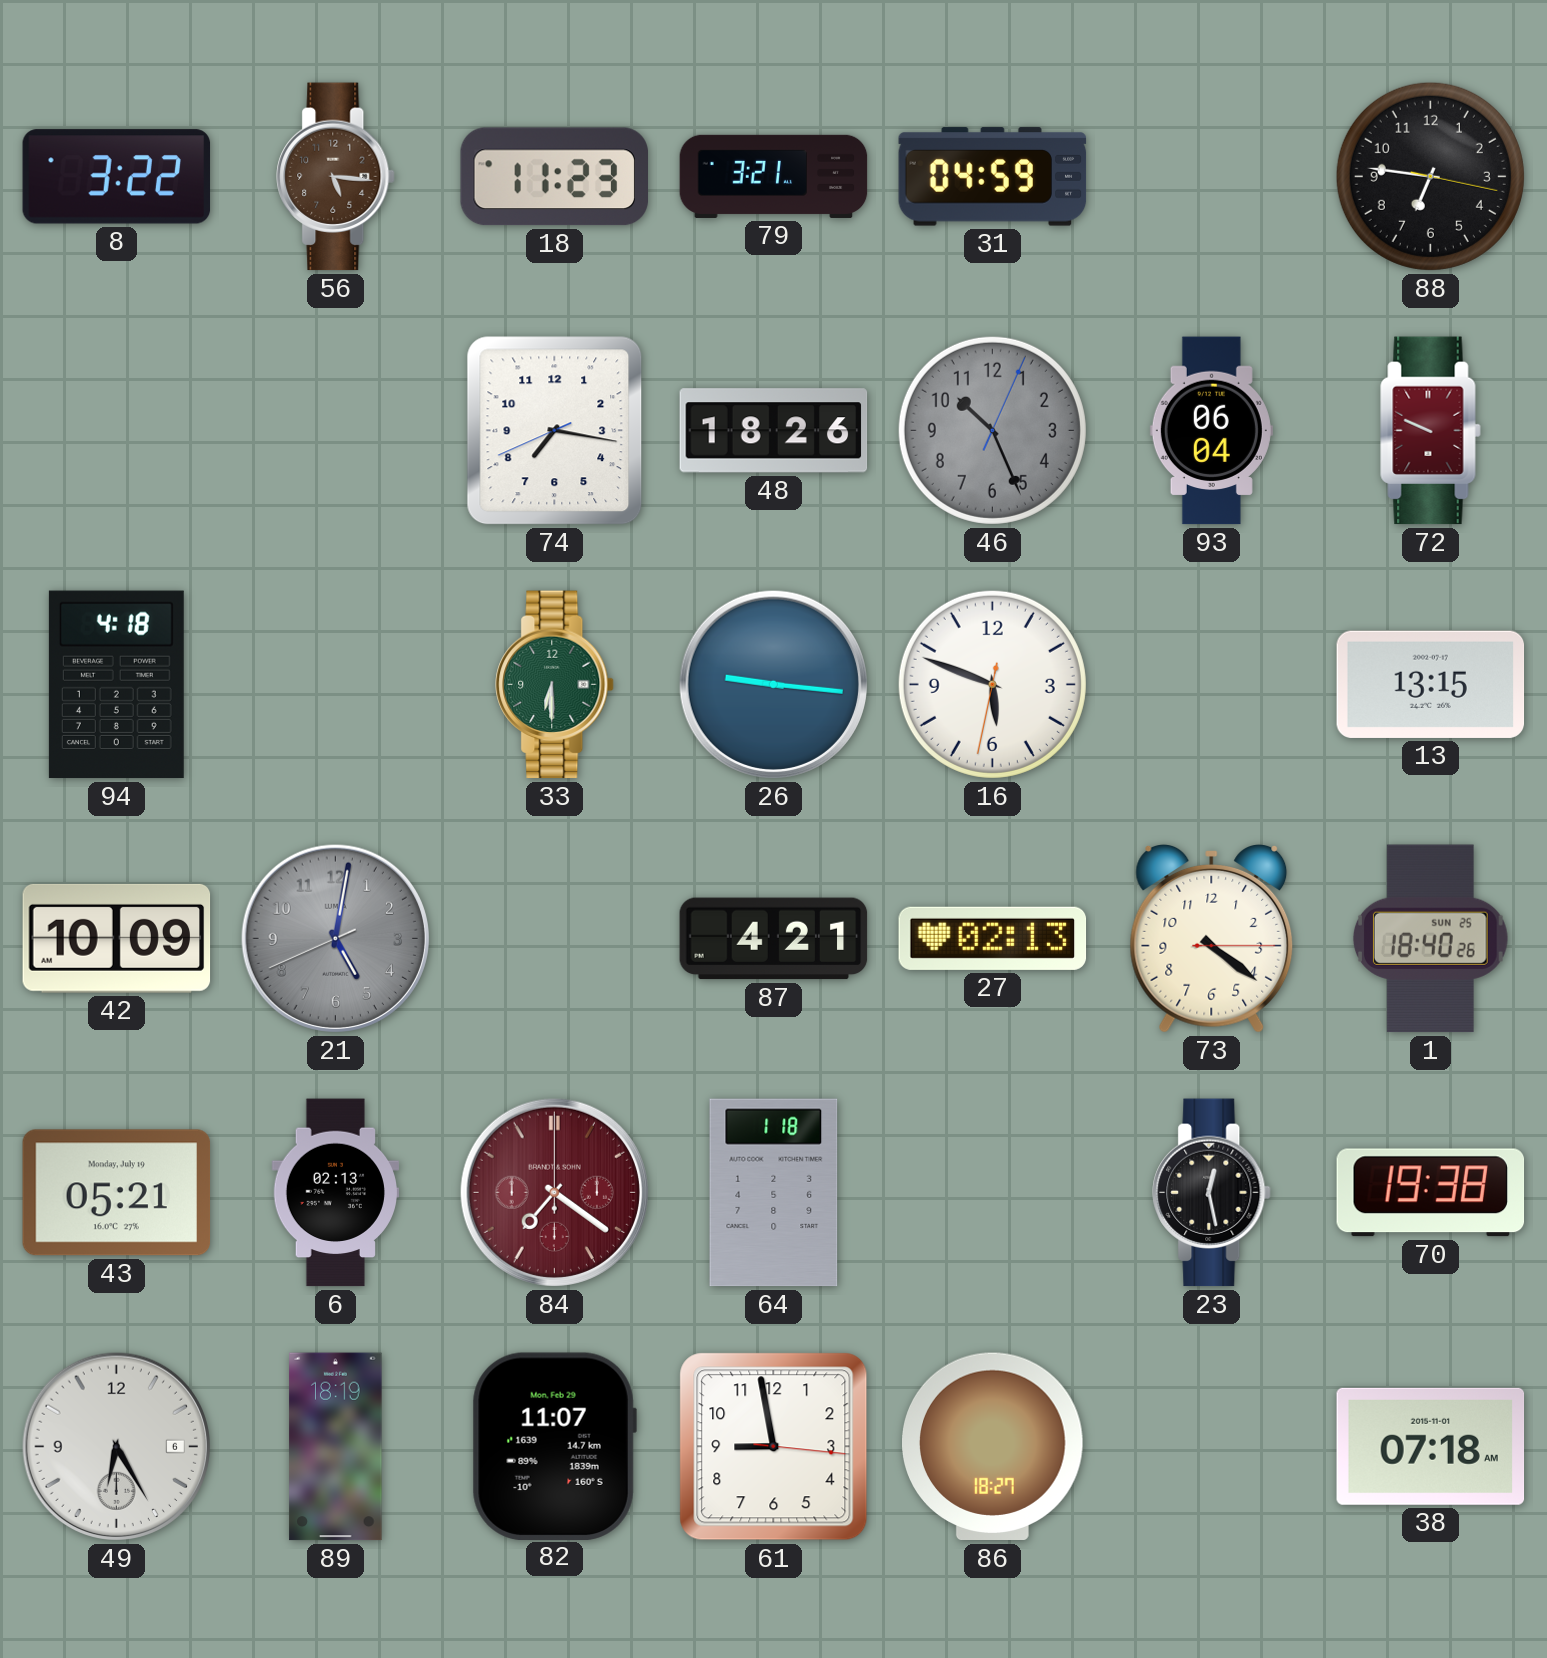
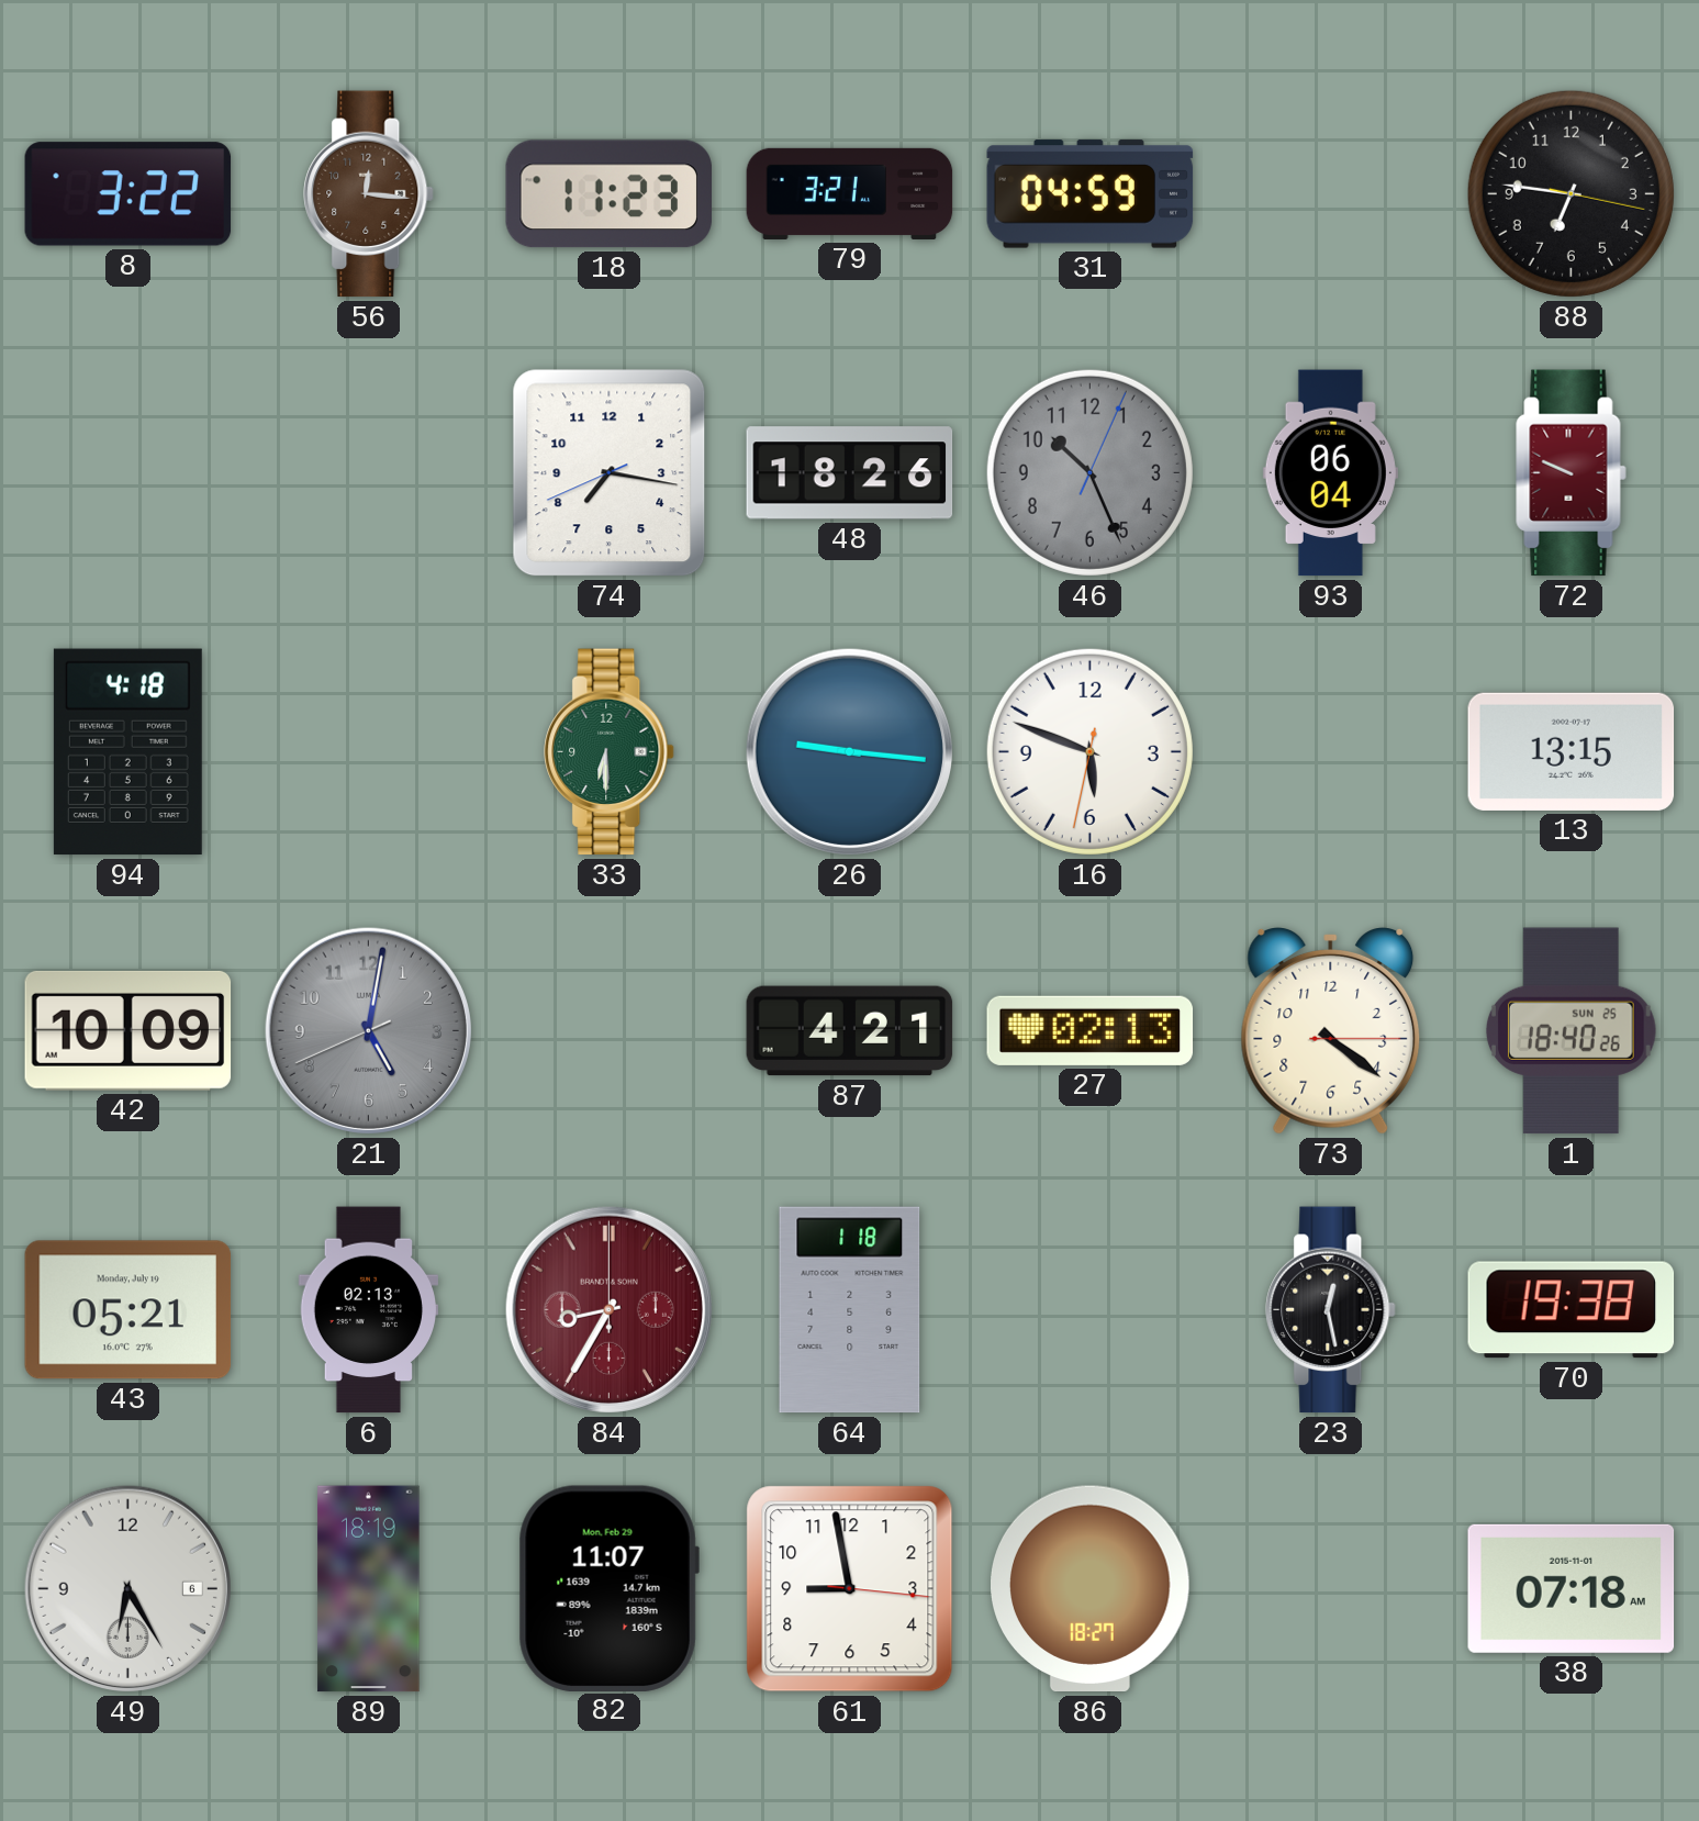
56: 5:16 -> 12:16
84: 7:21 -> 8:35
